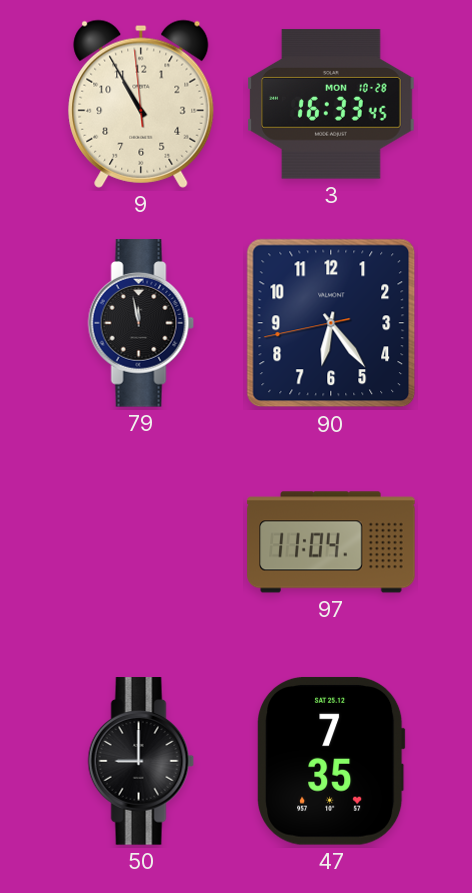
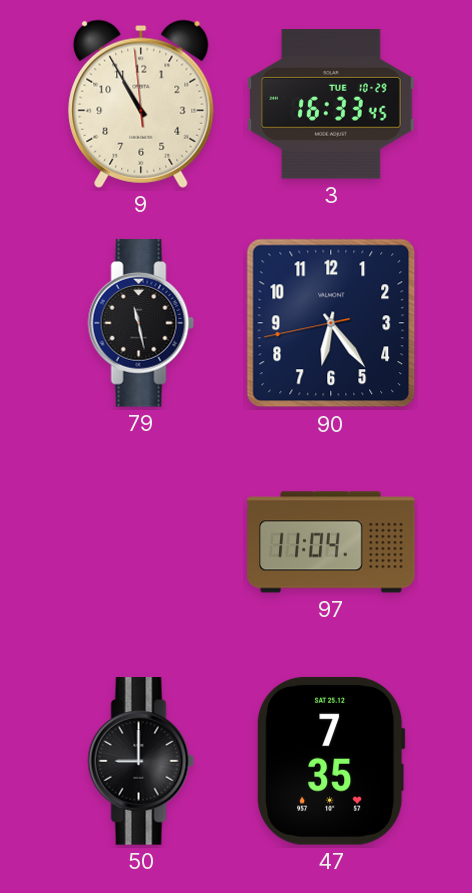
3 date: MON 10-28 -> TUE 10-29
79: 11:58 -> 11:28
